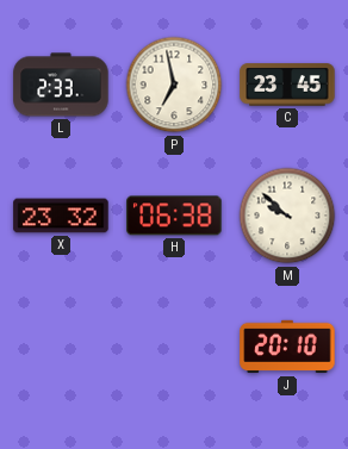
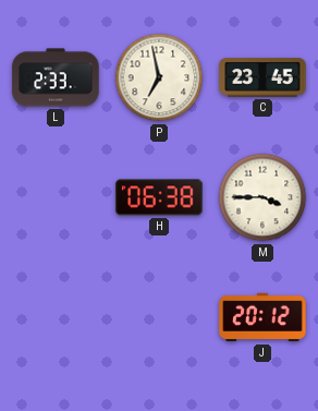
X: 23:32 -> none
M: 9:52 -> 3:45
J: 20:10 -> 20:12
